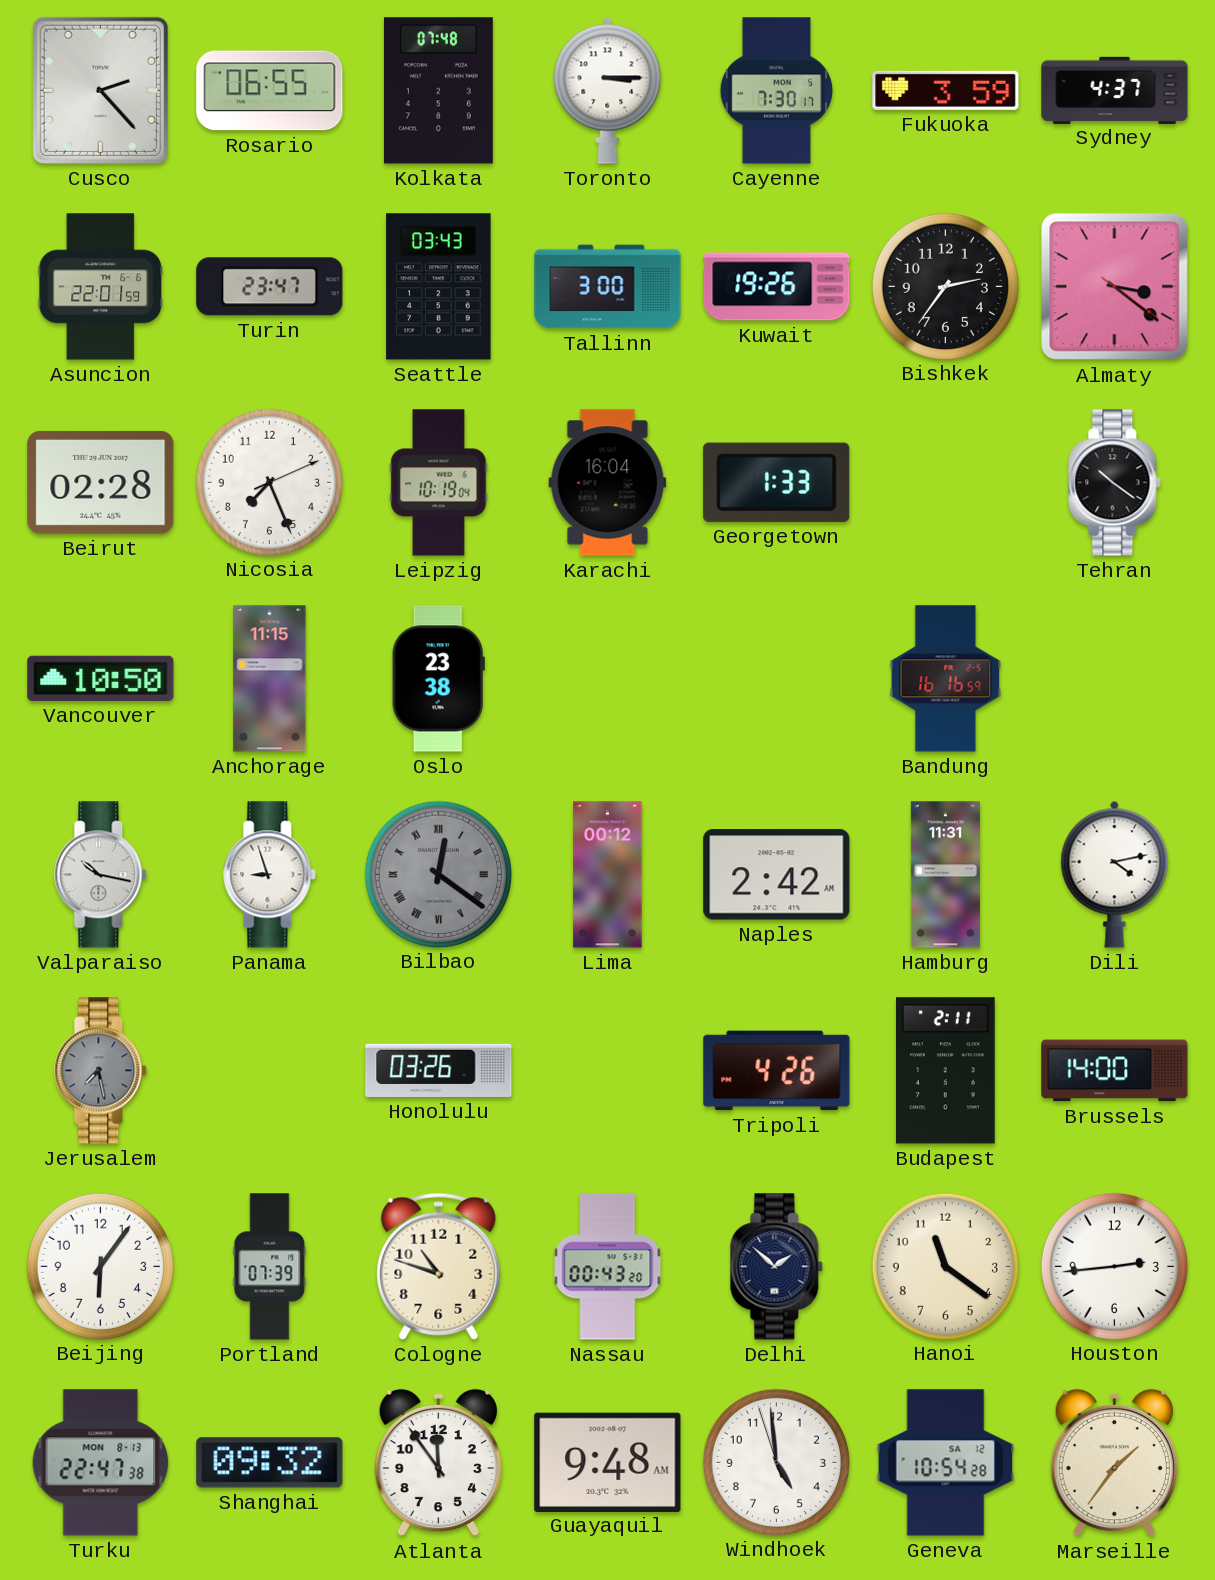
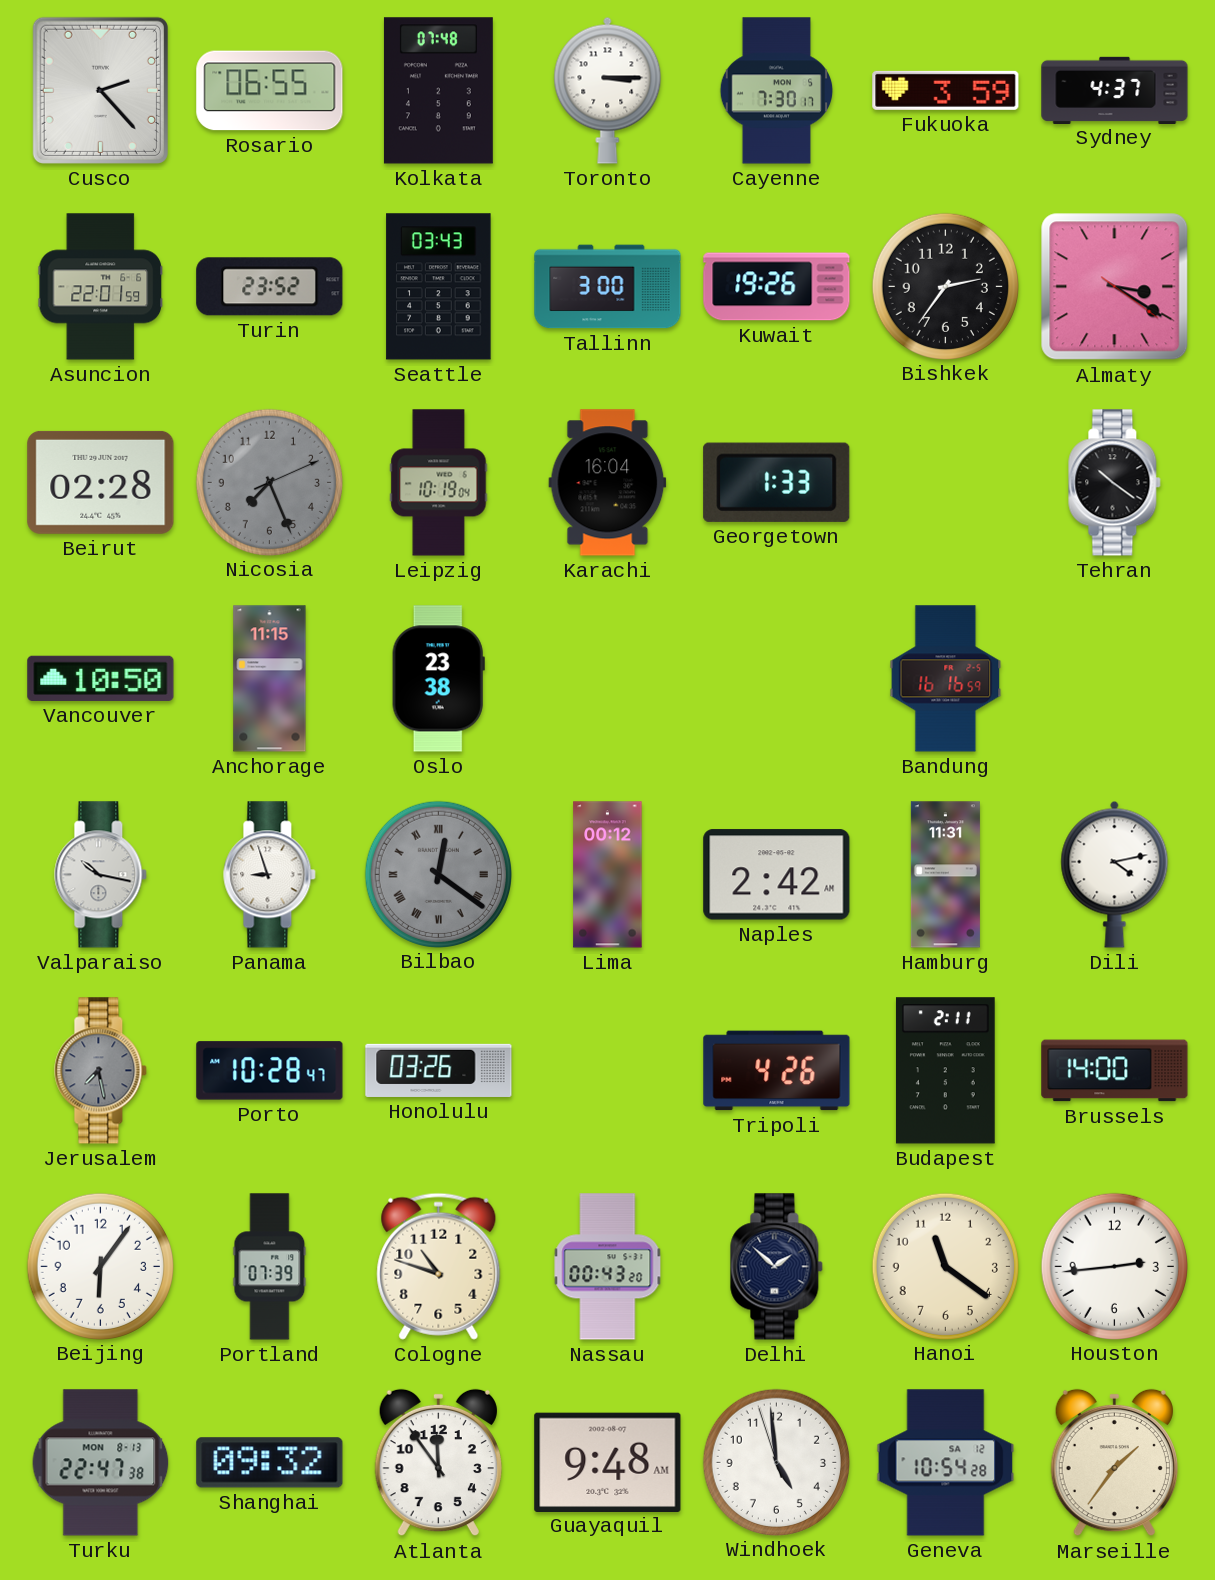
Turin: 23:47 -> 23:52
Almaty: 3:21 -> 3:20
Nicosia dial: white -> grey
Porto: none -> 10:28
